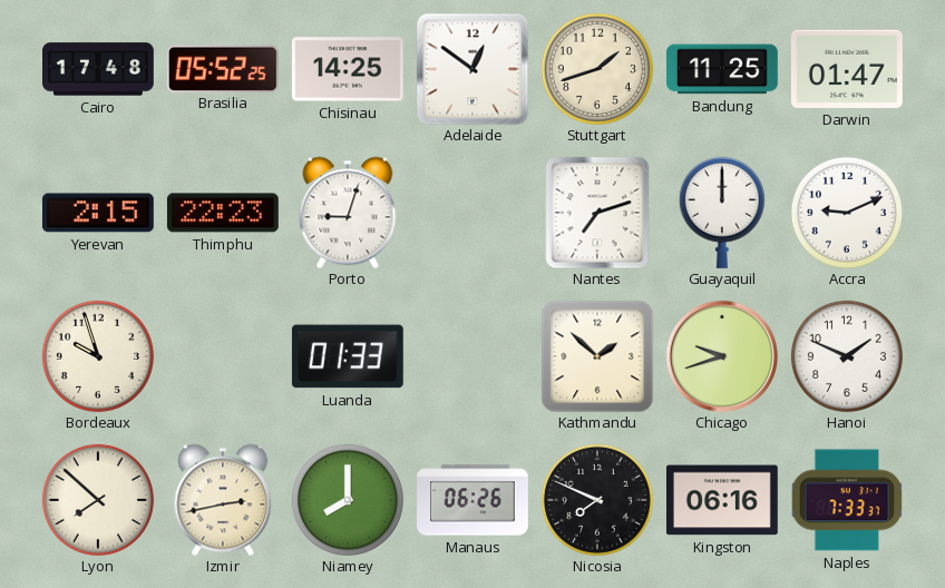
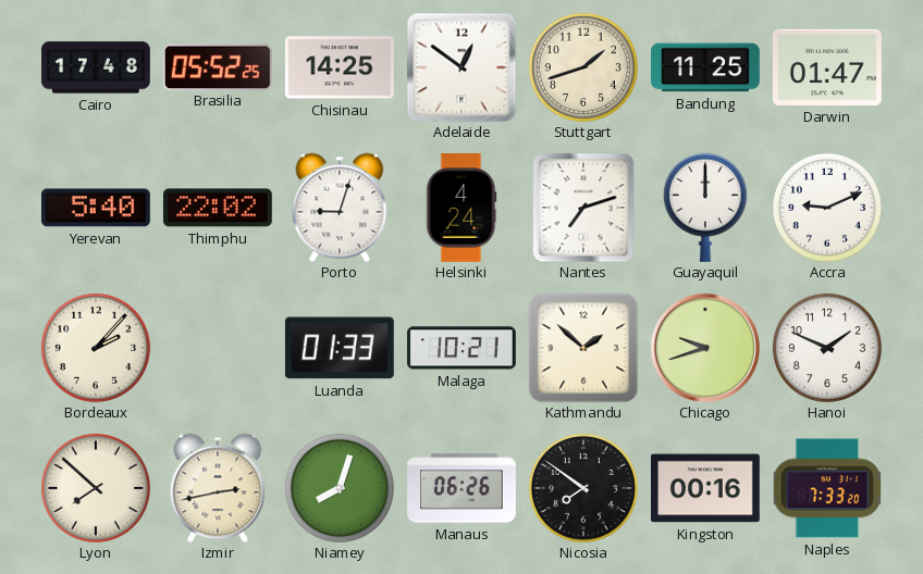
Yerevan: 2:15 -> 5:40
Thimphu: 22:23 -> 22:02
Helsinki: none -> 4:24
Bordeaux: 9:57 -> 2:07
Malaga: none -> 10:21
Niamey: 8:00 -> 8:03
Nicosia: 7:49 -> 7:51
Kingston: 06:16 -> 00:16
Naples: 7:33:37 -> 7:33:20
